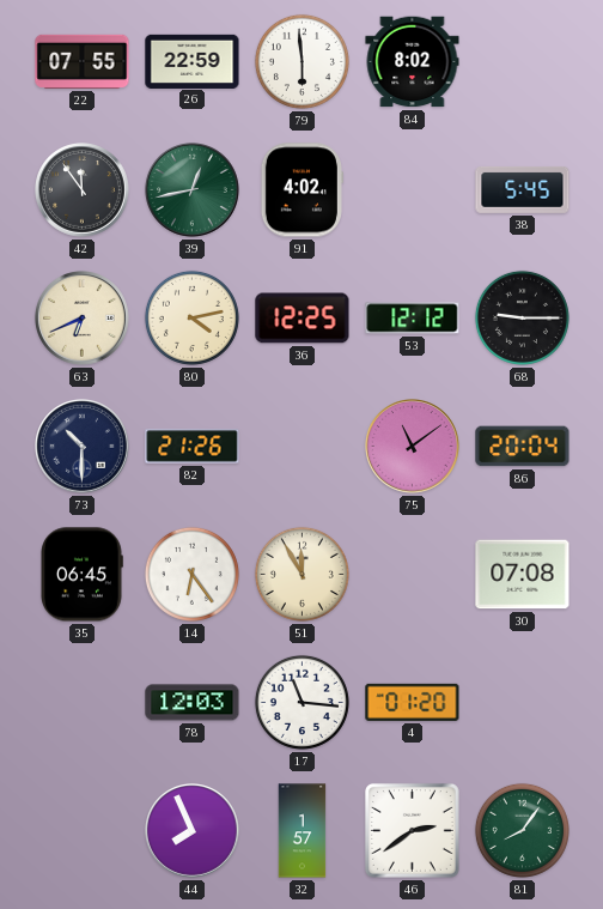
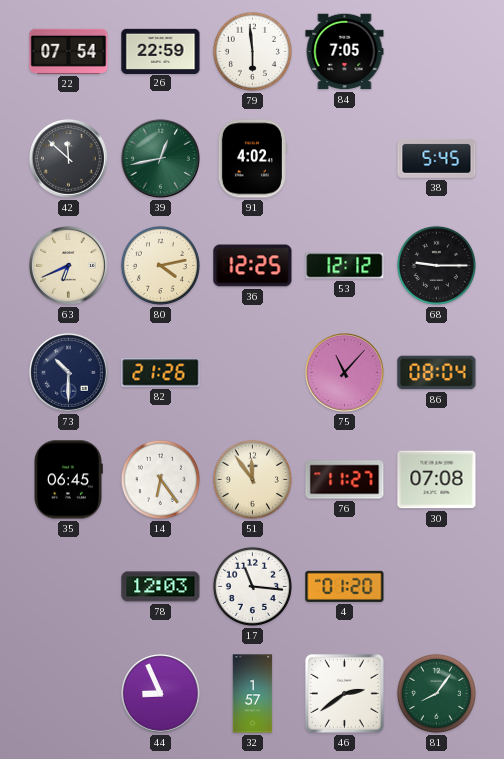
22: 07:55 -> 07:54
84: 8:02 -> 7:05
42: 11:54 -> 11:52
75: 11:09 -> 11:07
86: 20:04 -> 08:04
51: 11:55 -> 11:54
76: none -> 11:27
44: 7:56 -> 8:56
